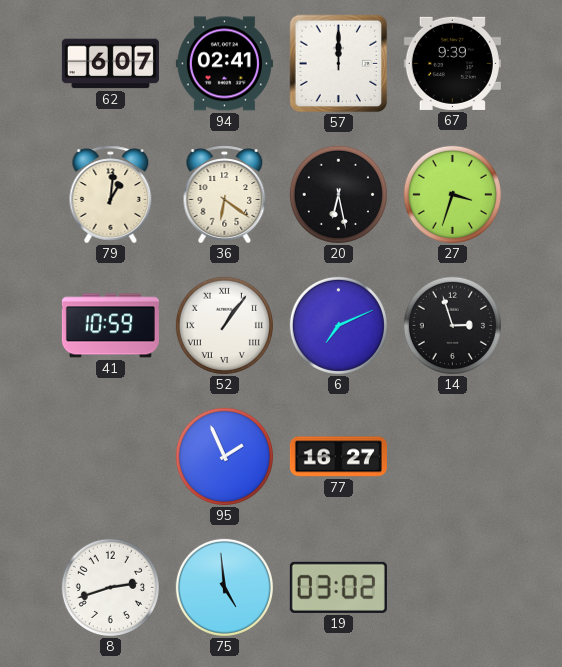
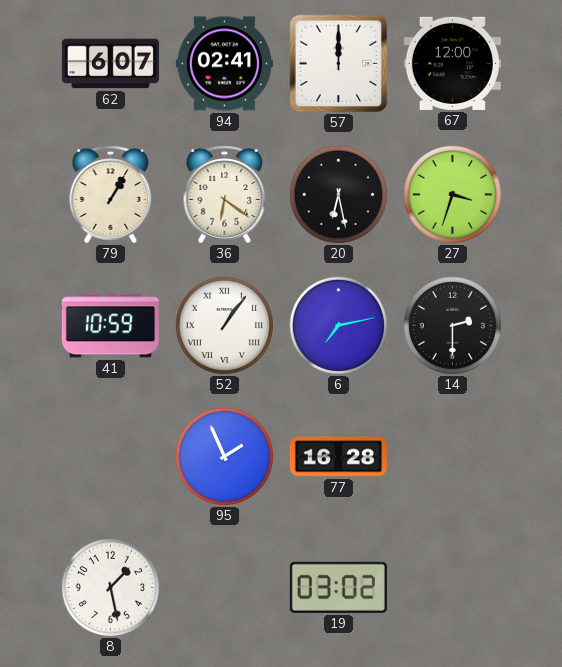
67: 9:39 -> 12:00
79: 1:01 -> 1:05
6: 7:11 -> 7:13
14: 2:57 -> 2:30
77: 16:27 -> 16:28
8: 2:42 -> 1:28
75: 4:59 -> none
